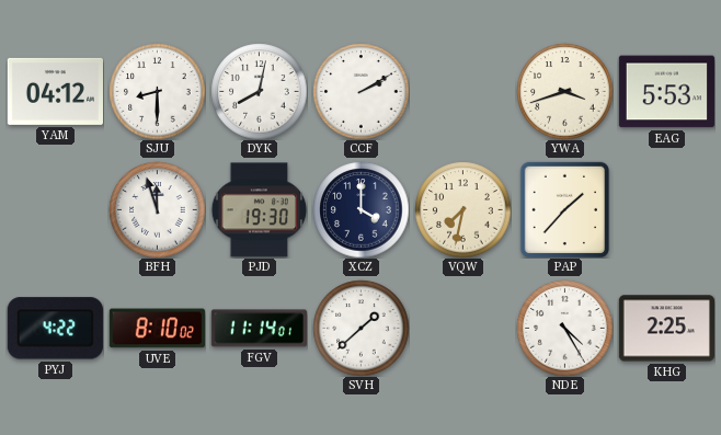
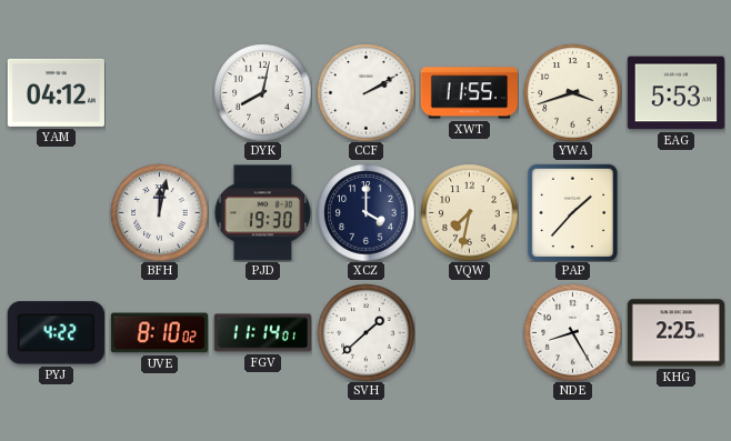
SJU: 8:30 -> none
XWT: none -> 11:55
BFH: 11:57 -> 12:02
NDE: 4:25 -> 8:25
